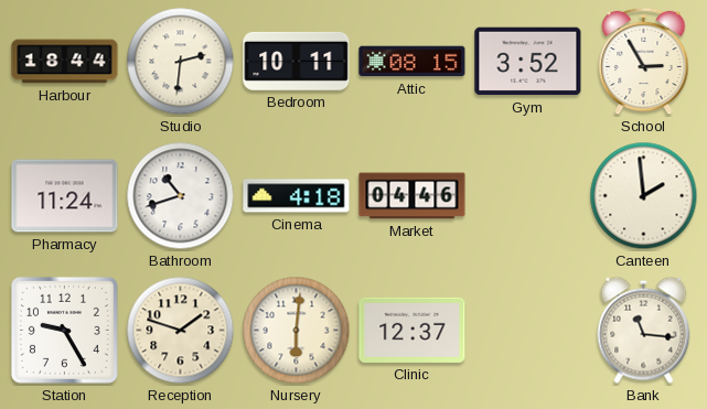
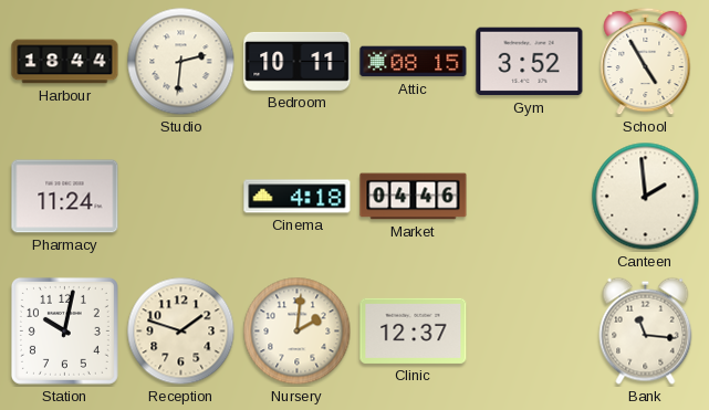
School: 2:55 -> 4:55
Bathroom: 10:42 -> none
Station: 9:25 -> 10:02
Nursery: 6:01 -> 2:01
